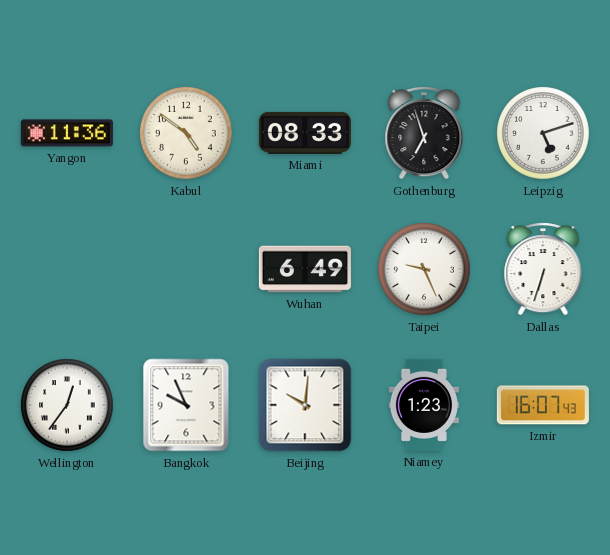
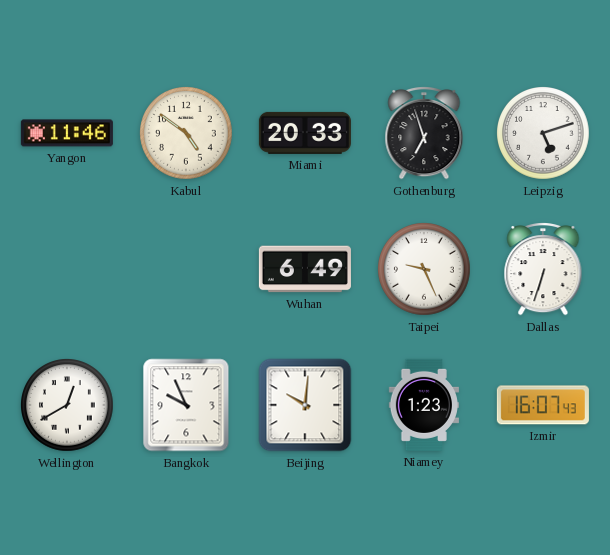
Yangon: 11:36 -> 11:46
Miami: 08:33 -> 20:33
Wellington: 12:36 -> 12:40
